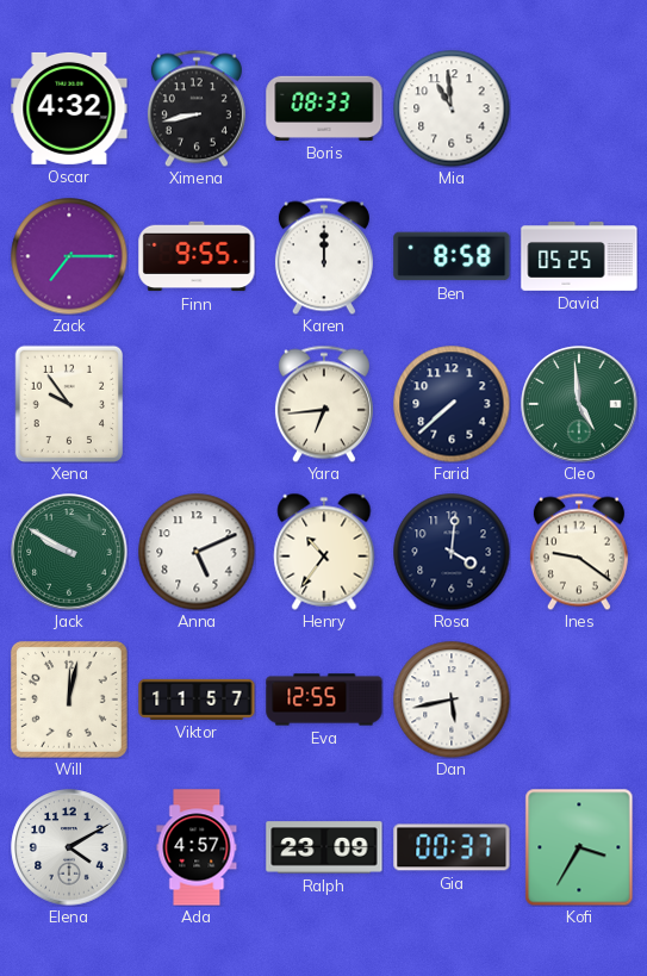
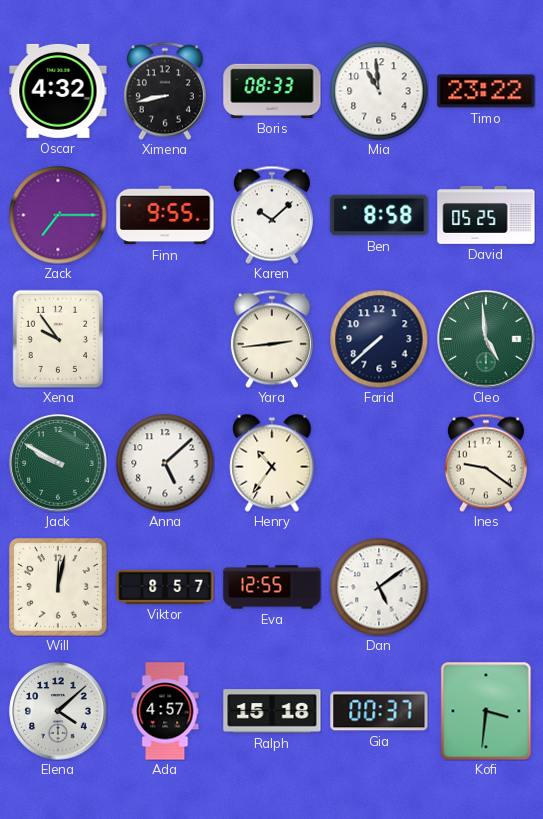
Timo: none -> 23:22
Karen: 12:00 -> 10:08
Yara: 6:44 -> 2:44
Anna: 5:11 -> 5:08
Rosa: 4:01 -> none
Viktor: 11:57 -> 8:57
Dan: 5:43 -> 5:09
Elena: 4:10 -> 4:08
Ralph: 23:09 -> 15:18
Kofi: 3:35 -> 3:31
